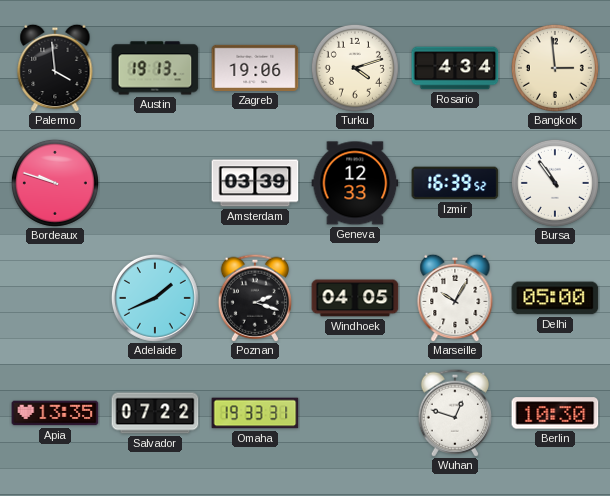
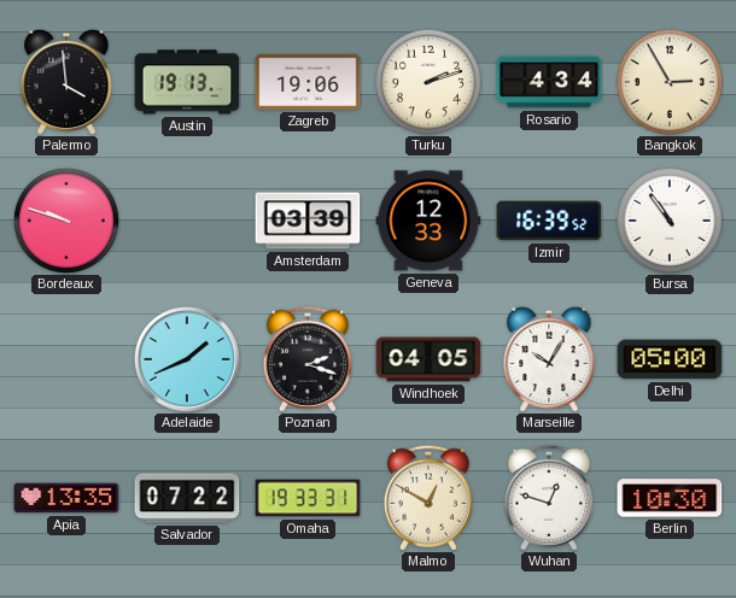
Turku: 4:12 -> 2:12
Bangkok: 2:59 -> 2:55
Malmo: none -> 12:50
